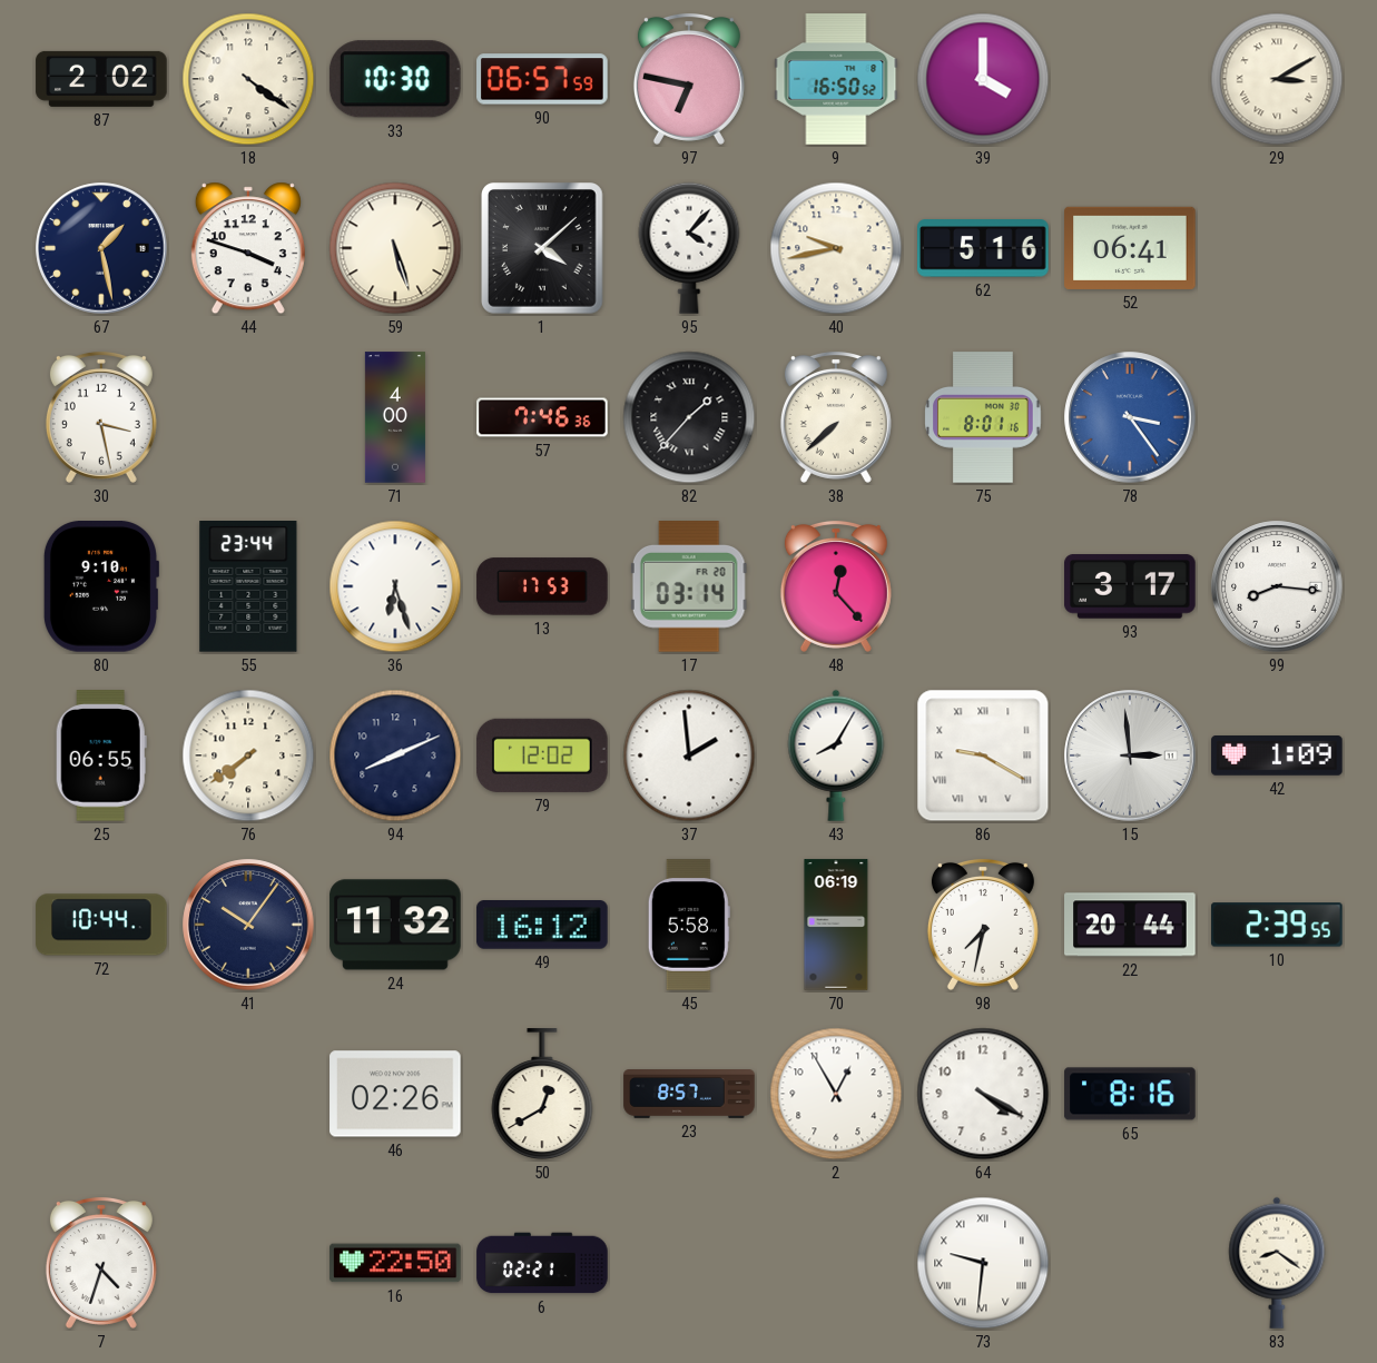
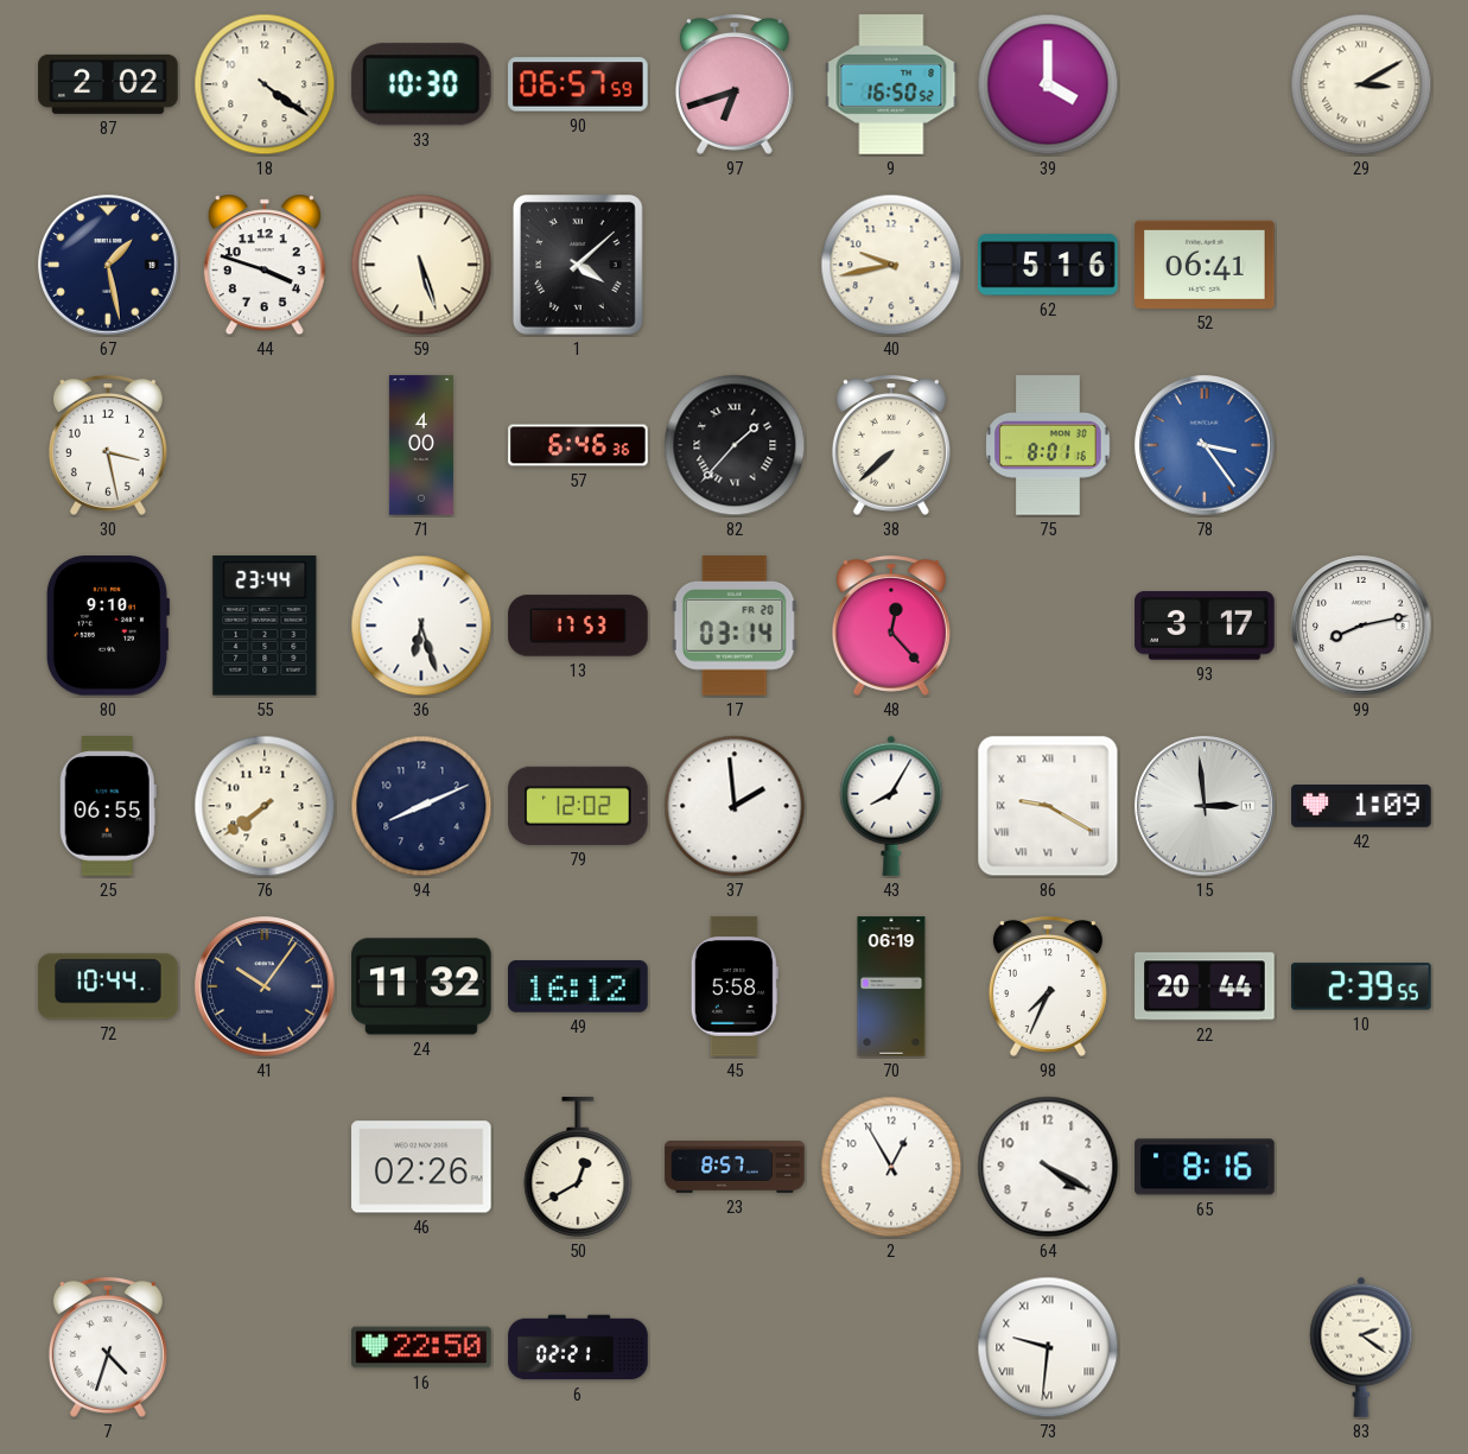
97: 6:47 -> 6:42
95: 4:07 -> none
57: 7:46 -> 6:46
99: 8:16 -> 8:13
98: 7:32 -> 7:34
83: 8:21 -> 2:21
